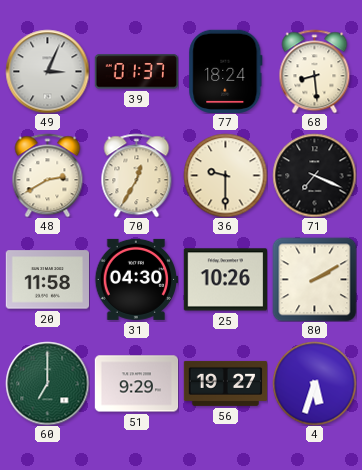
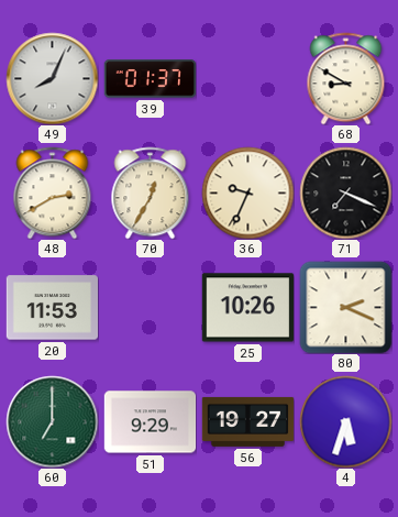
49: 3:04 -> 8:04
77: 18:24 -> none
68: 8:29 -> 8:50
36: 9:30 -> 9:34
20: 11:58 -> 11:53
31: 04:30 -> none
80: 2:10 -> 2:19
